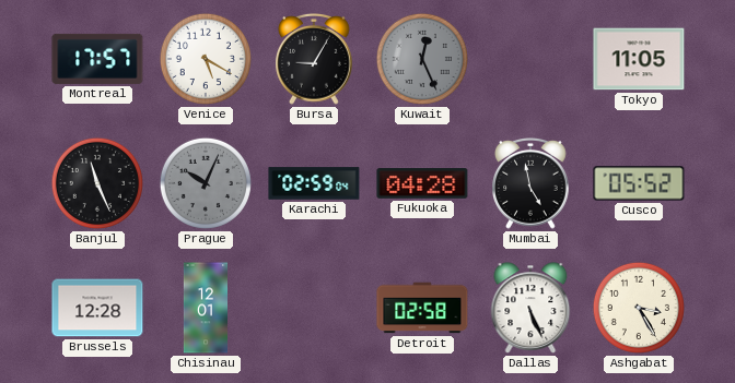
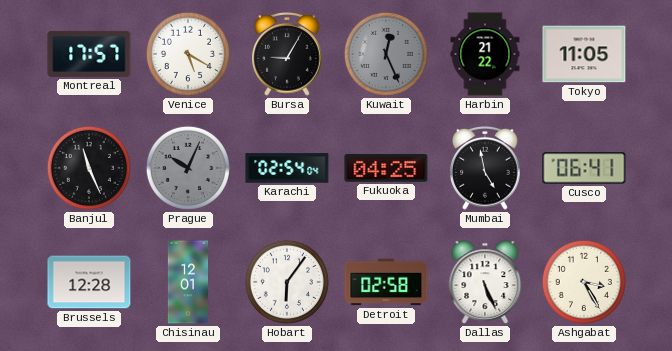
Harbin: none -> 21:22
Karachi: 02:59 -> 02:54
Fukuoka: 04:28 -> 04:25
Cusco: 05:52 -> 06:41
Hobart: none -> 6:06
